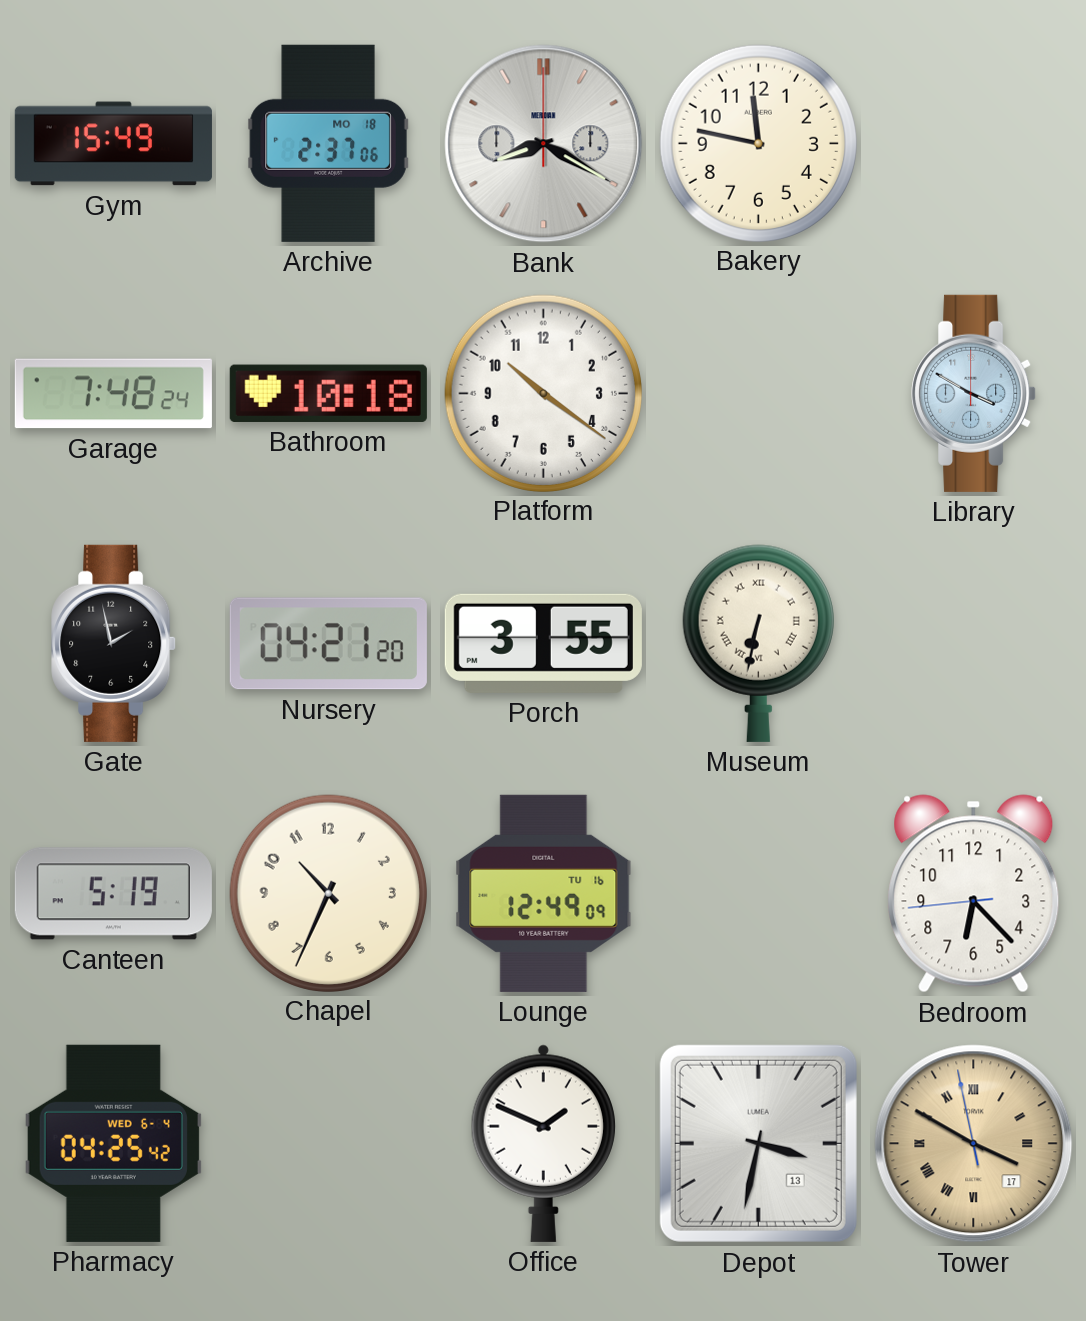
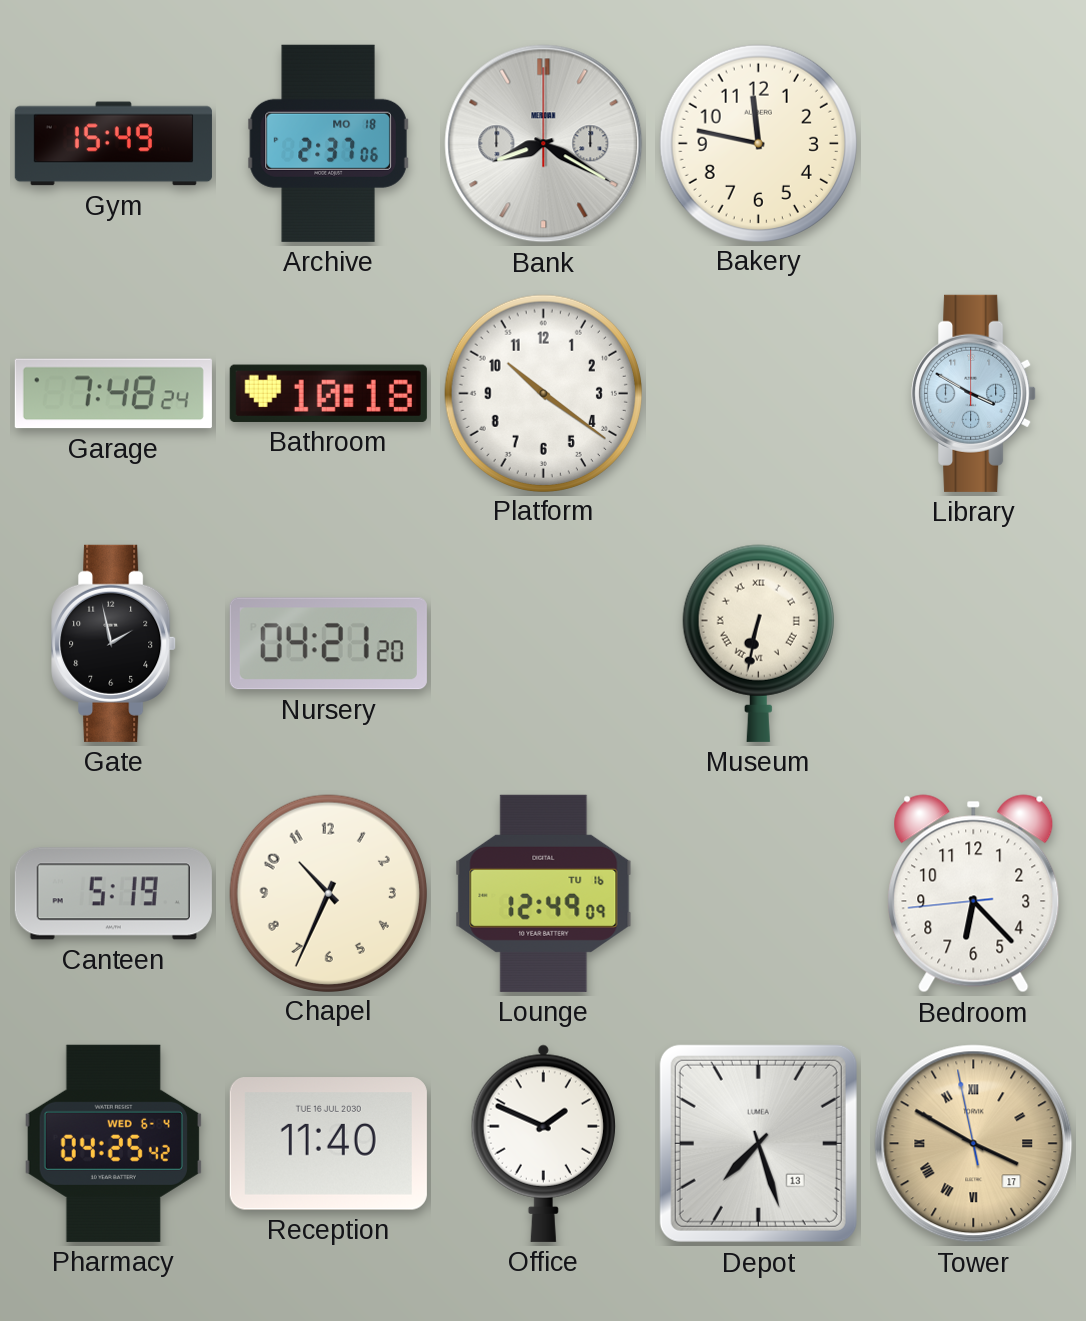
Porch: 3:55 -> none
Reception: none -> 11:40
Depot: 3:32 -> 7:27
